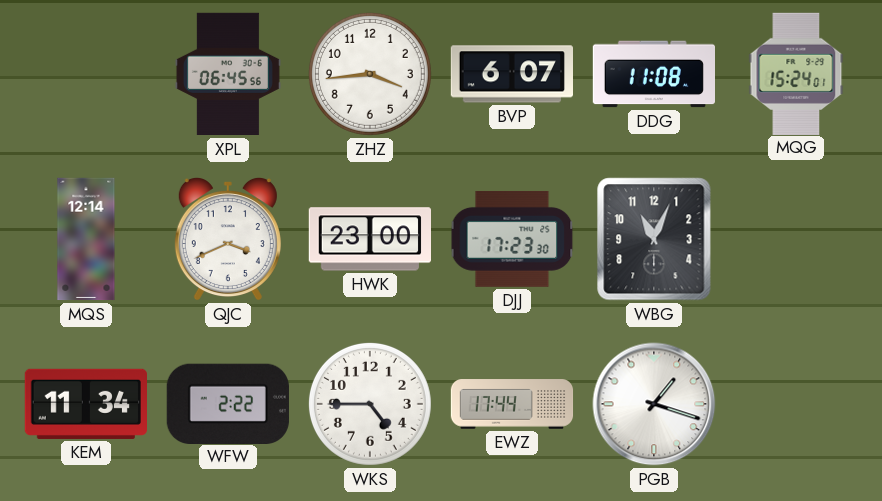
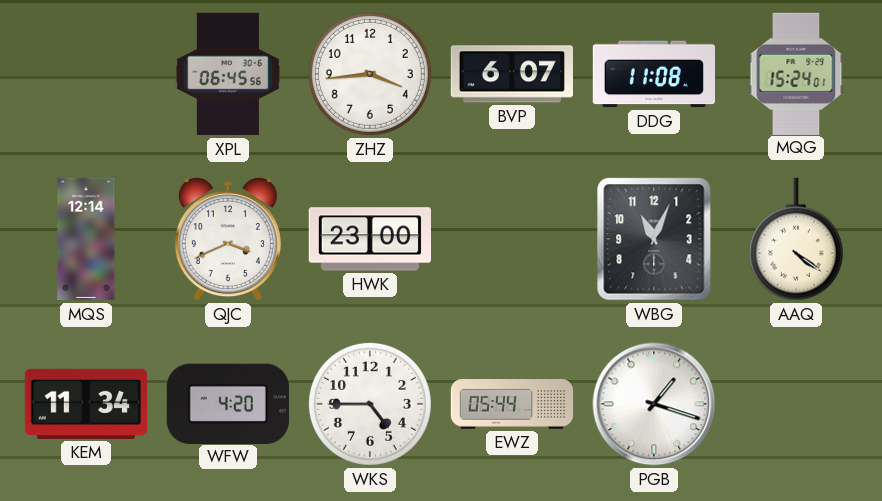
DJJ: 17:23 -> none
AAQ: none -> 4:21
WFW: 2:22 -> 4:20
EWZ: 17:44 -> 05:44
